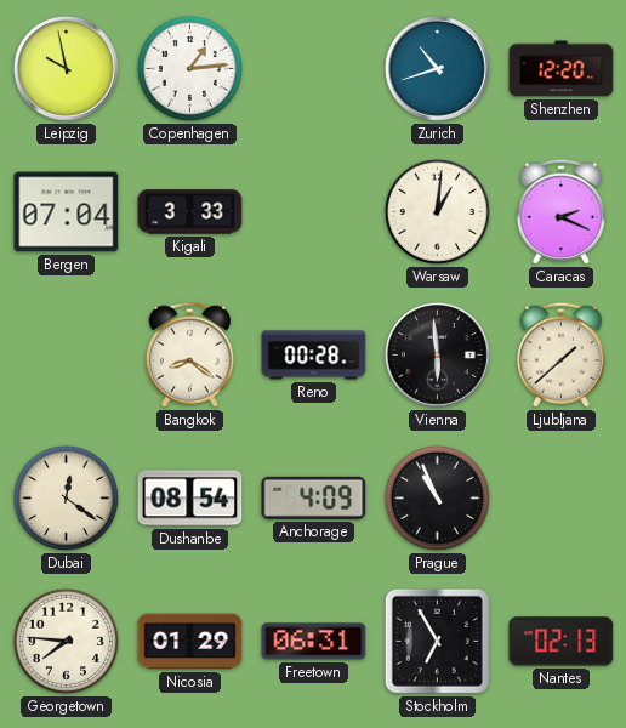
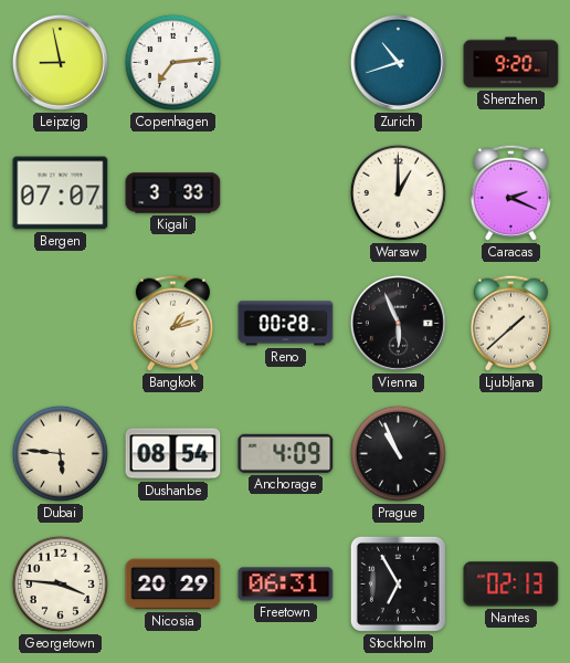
Leipzig: 9:58 -> 8:58
Copenhagen: 1:14 -> 7:14
Shenzhen: 12:20 -> 9:20
Bergen: 07:04 -> 07:07
Warsaw: 1:01 -> 1:00
Bangkok: 8:21 -> 1:12
Vienna: 5:59 -> 5:56
Dubai: 12:21 -> 5:46
Georgetown: 7:46 -> 3:46
Nicosia: 01:29 -> 20:29
